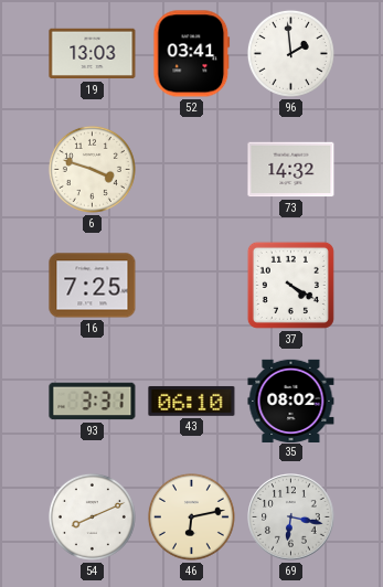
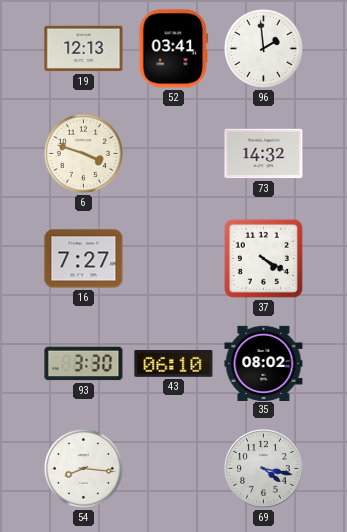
19: 13:03 -> 12:13
16: 7:25 -> 7:27
93: 3:31 -> 3:30
54: 8:11 -> 8:16
46: 6:13 -> none
69: 6:17 -> 4:17
